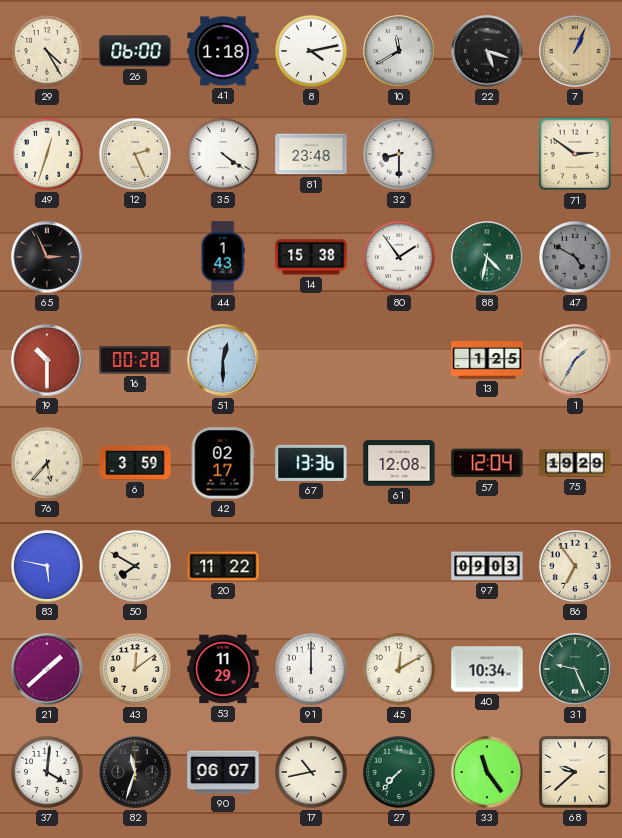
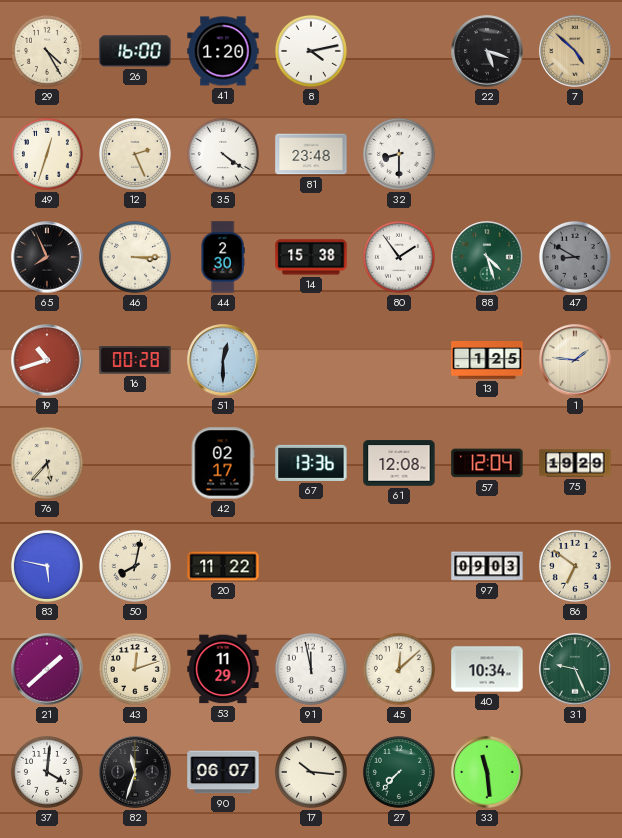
26: 06:00 -> 16:00
41: 1:18 -> 1:20
10: 11:40 -> none
7: 1:04 -> 4:52
71: 2:51 -> none
65: 2:56 -> 7:56
46: none -> 3:15
44: 1:43 -> 2:30
88: 4:32 -> 4:27
47: 4:50 -> 8:50
19: 10:30 -> 10:42
1: 1:35 -> 1:46
6: 3:59 -> none
50: 7:50 -> 8:02
86: 6:54 -> 6:51
43: 12:09 -> 12:12
91: 12:00 -> 11:58
45: 12:10 -> 12:08
17: 10:43 -> 10:16
33: 11:24 -> 11:29
68: 9:38 -> none
